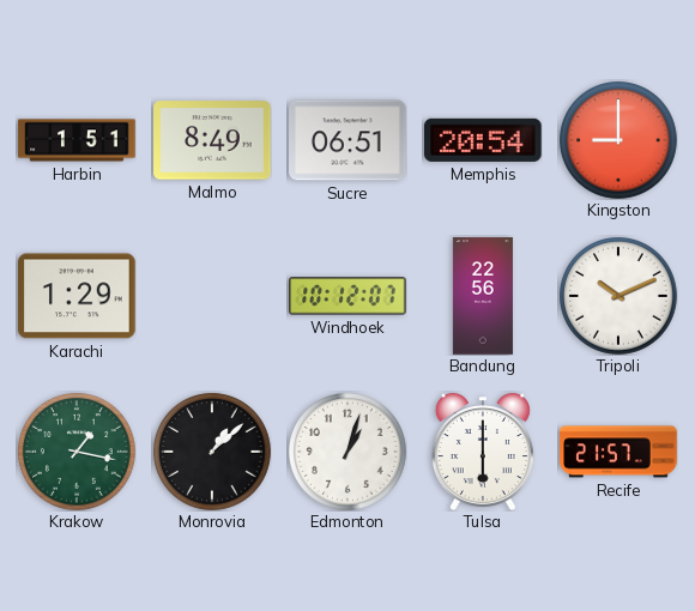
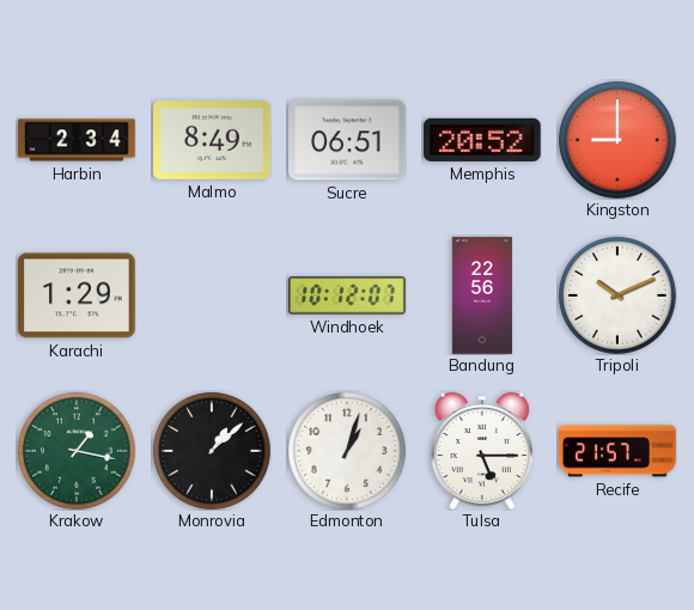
Harbin: 1:51 -> 2:34
Memphis: 20:54 -> 20:52
Tulsa: 6:00 -> 5:15
